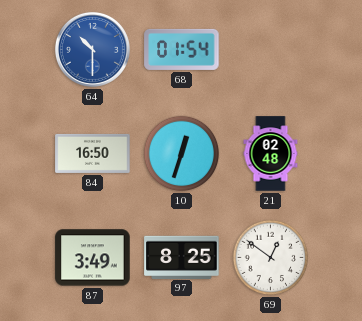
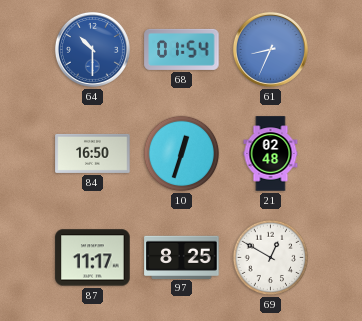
61: none -> 8:34
87: 3:49 -> 11:17
69: 12:51 -> 12:50
